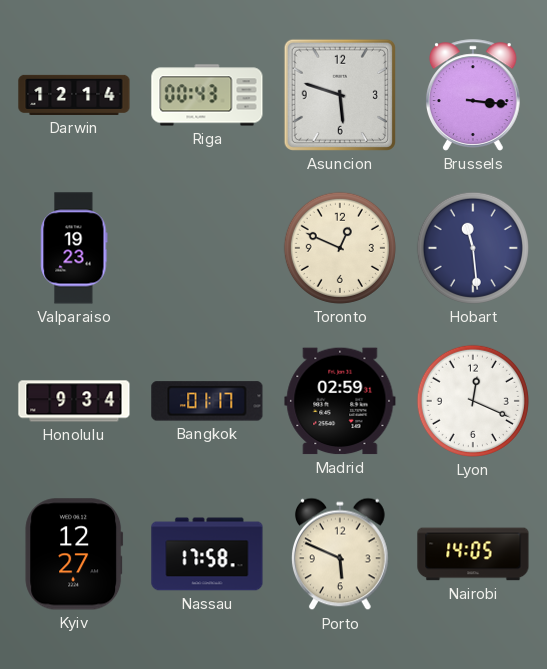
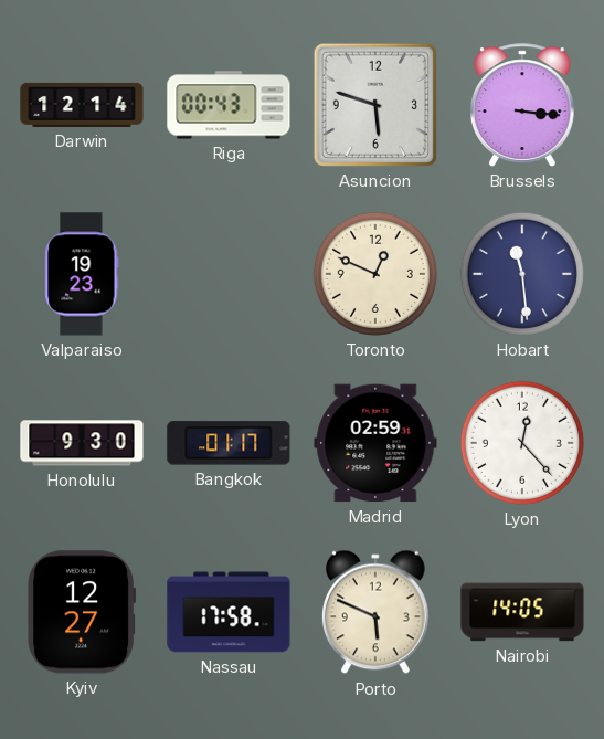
Honolulu: 9:34 -> 9:30
Lyon: 12:19 -> 12:23
